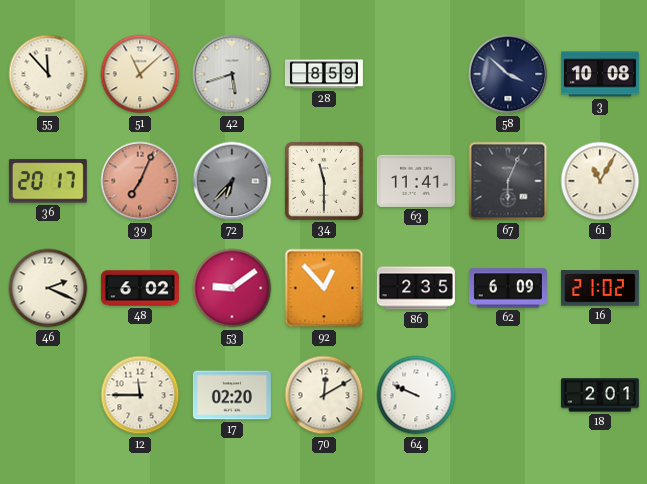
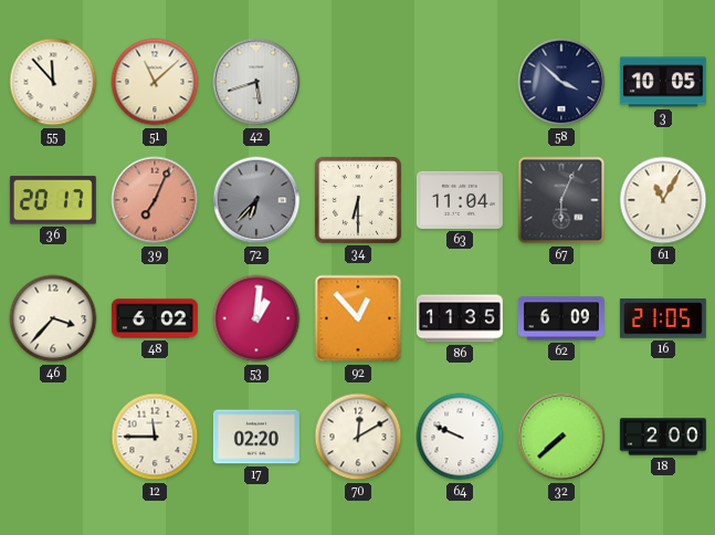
28: 8:59 -> none
3: 10:08 -> 10:05
34: 11:30 -> 6:30
63: 11:41 -> 11:04
46: 2:19 -> 3:37
53: 9:09 -> 1:01
86: 2:35 -> 11:35
16: 21:02 -> 21:05
32: none -> 7:38
18: 2:01 -> 2:00
